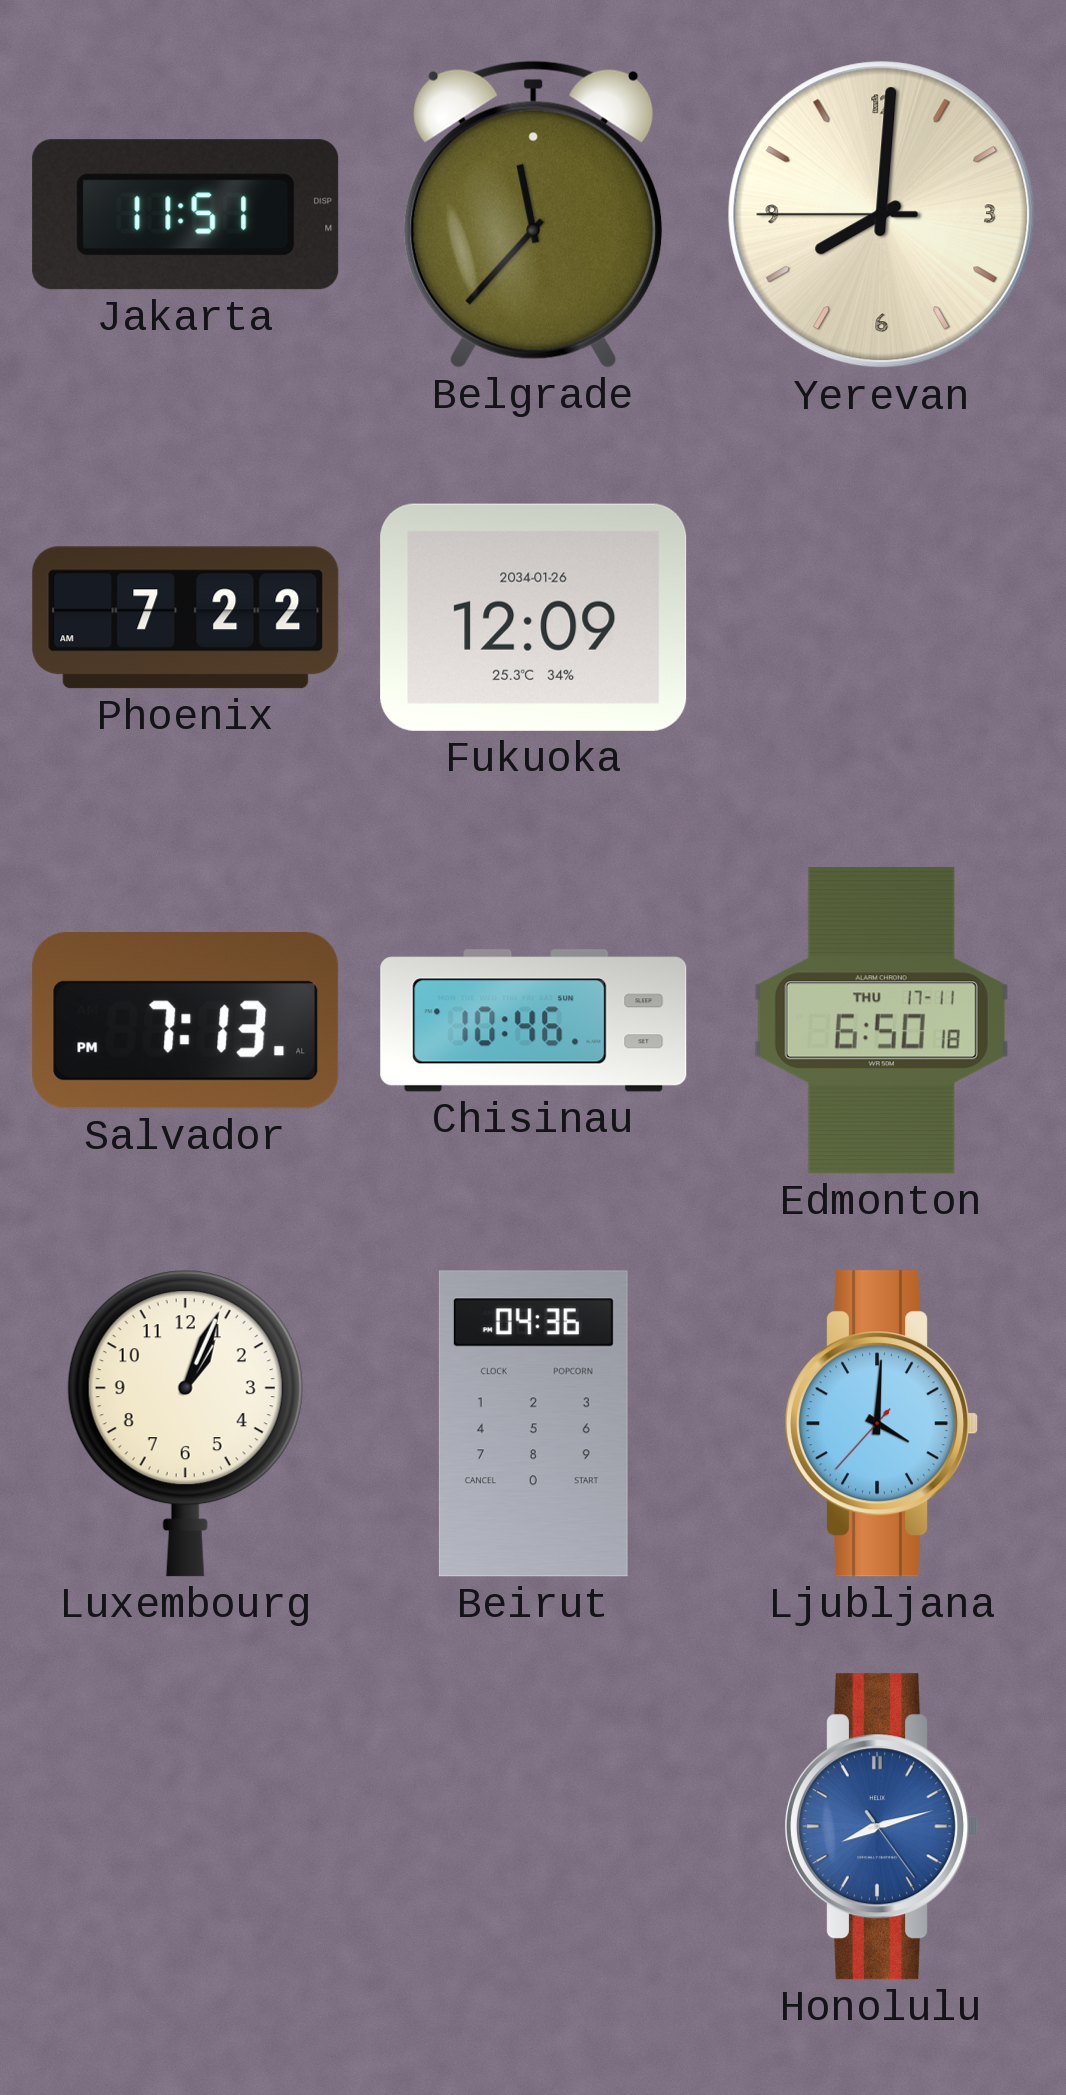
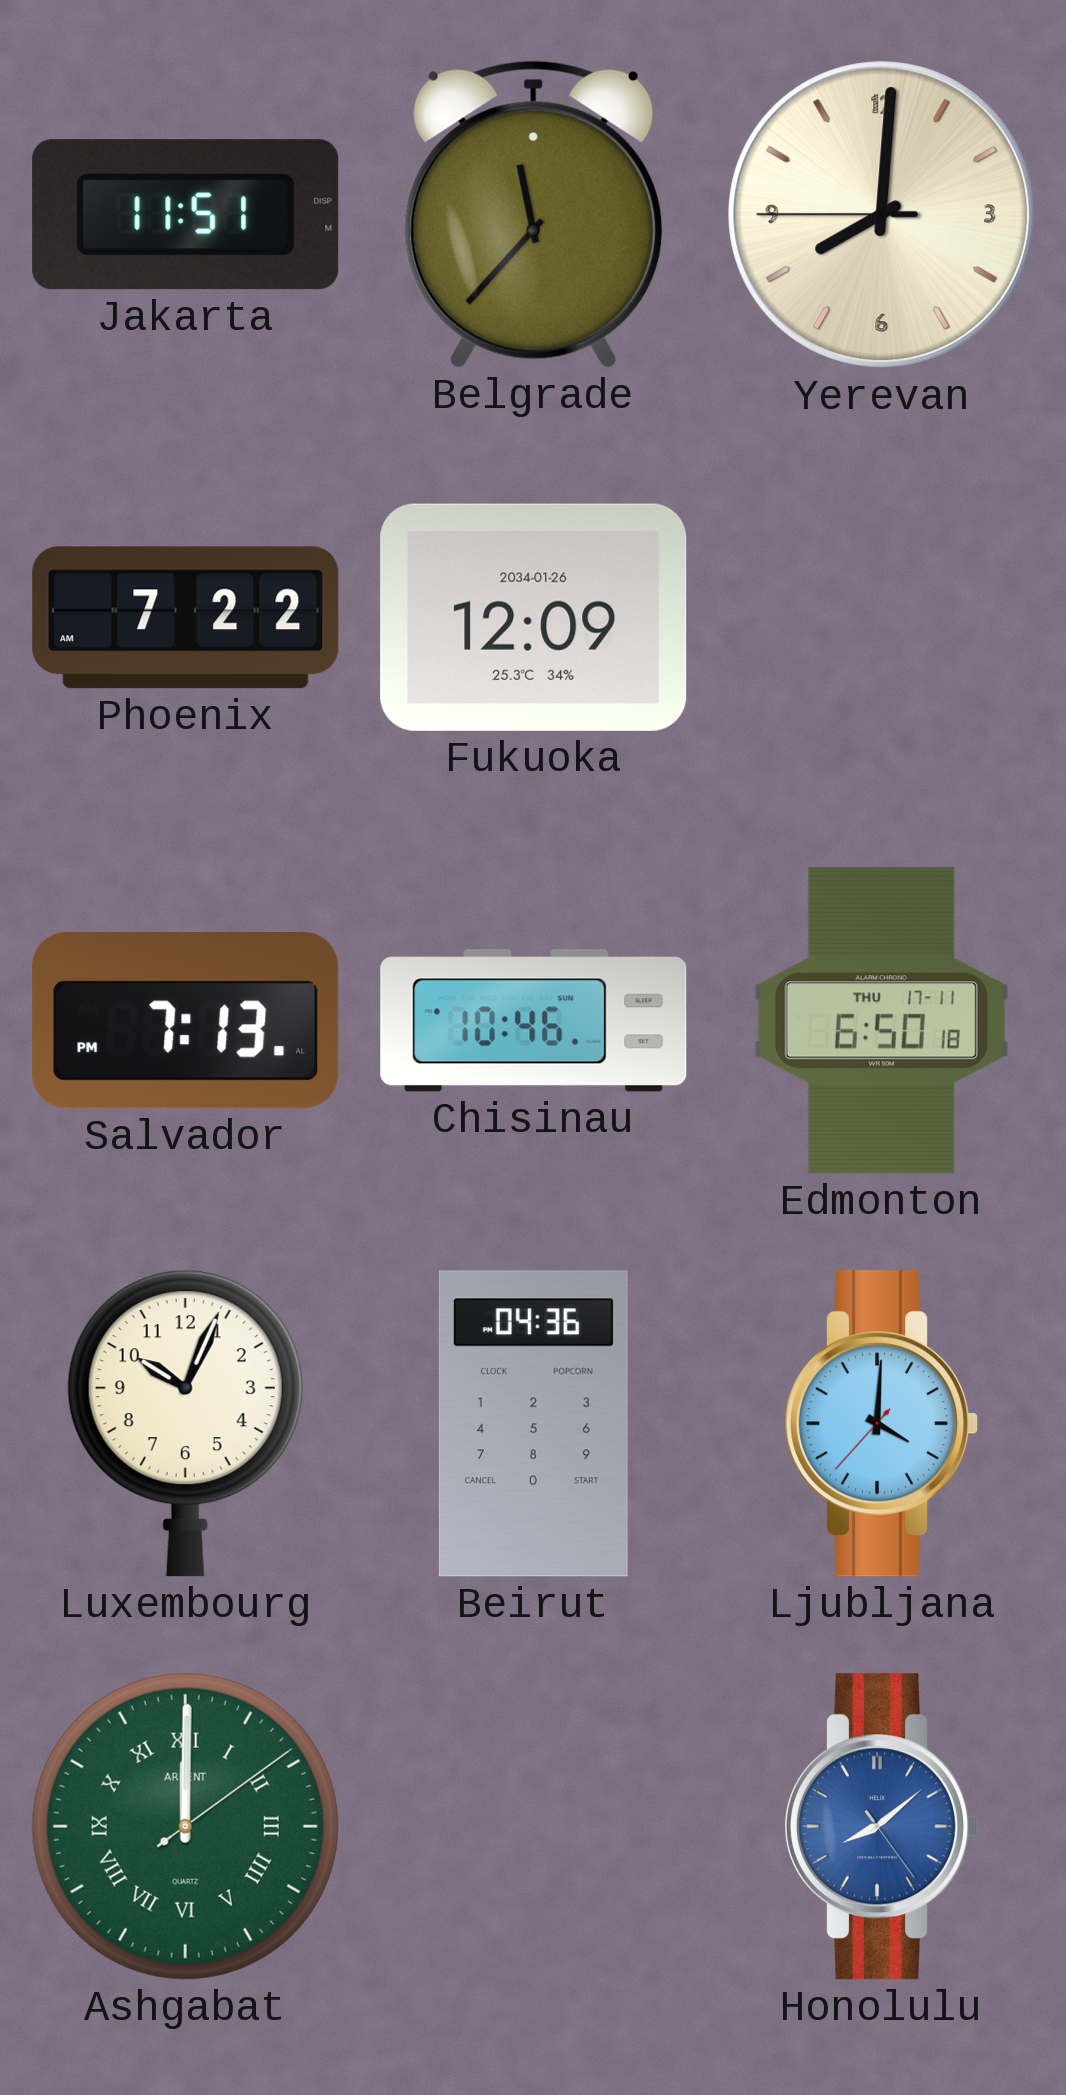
Luxembourg: 1:04 -> 10:04
Ashgabat: none -> 12:00
Honolulu: 8:12 -> 8:08
